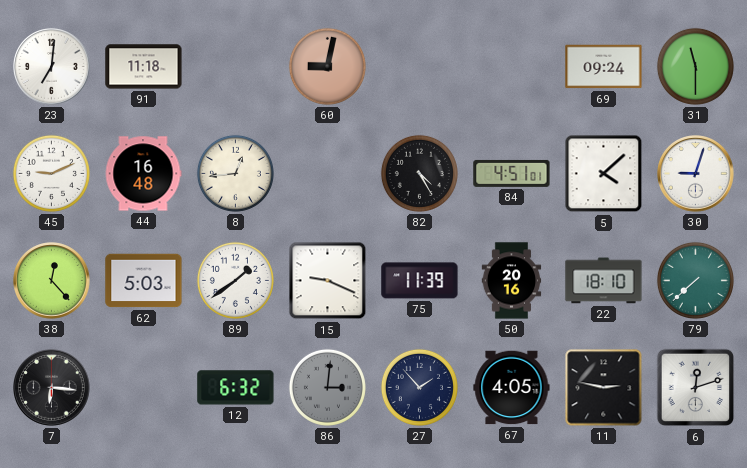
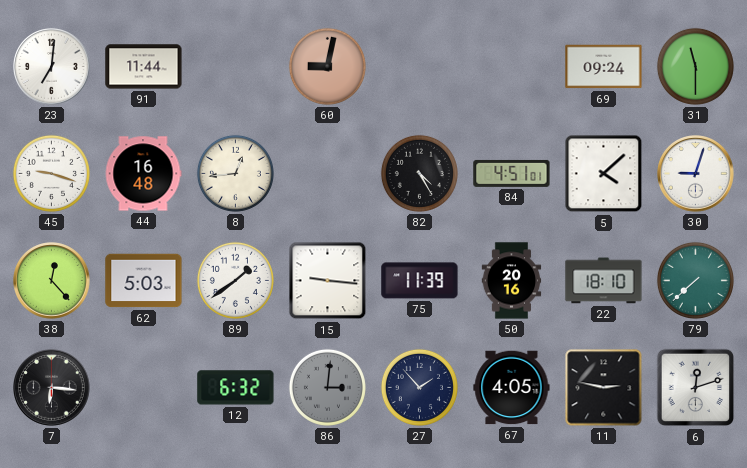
91: 11:18 -> 11:44
45: 9:11 -> 9:18
15: 9:19 -> 9:16
